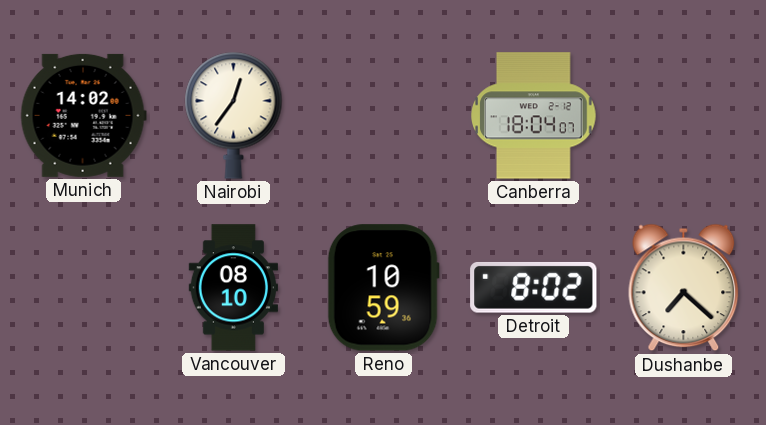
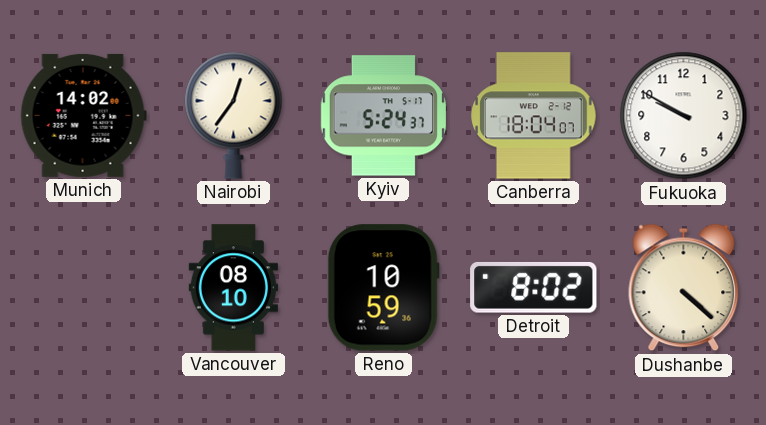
Kyiv: none -> 5:24
Fukuoka: none -> 9:50
Dushanbe: 7:22 -> 4:22
